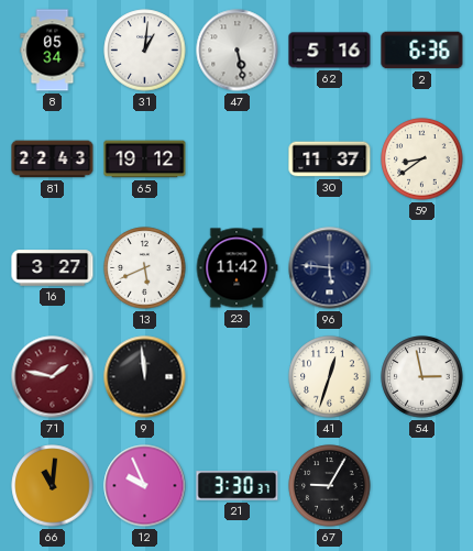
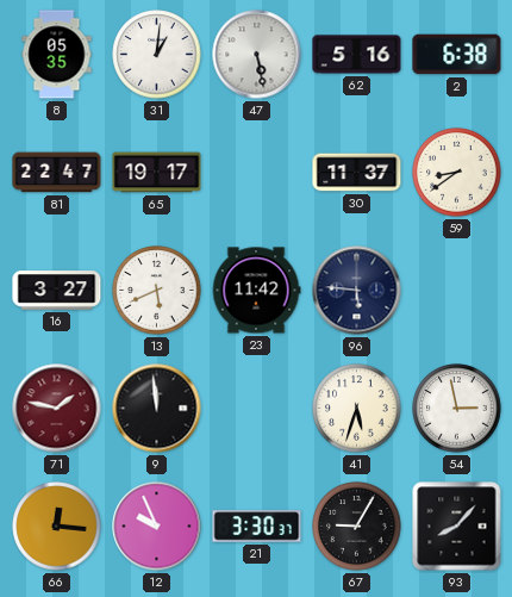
8: 05:34 -> 05:35
2: 6:36 -> 6:38
81: 22:43 -> 22:47
65: 19:12 -> 19:17
41: 12:33 -> 5:33
66: 11:01 -> 12:16
93: none -> 8:07
